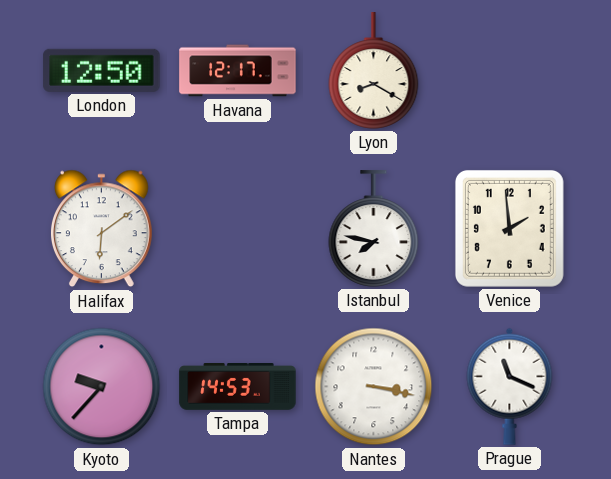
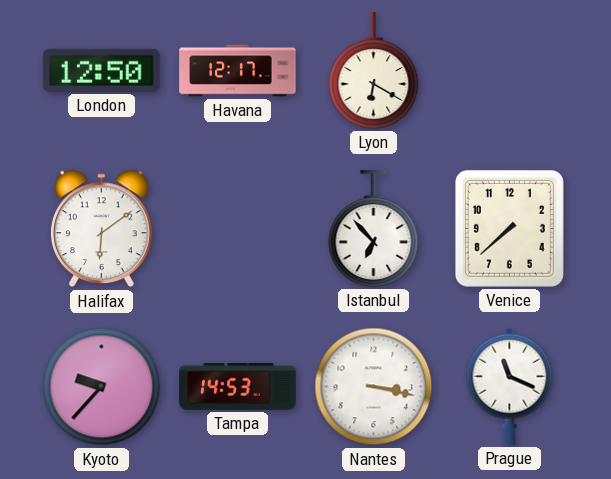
Lyon: 8:20 -> 6:20
Istanbul: 7:47 -> 6:53
Venice: 1:59 -> 7:38
